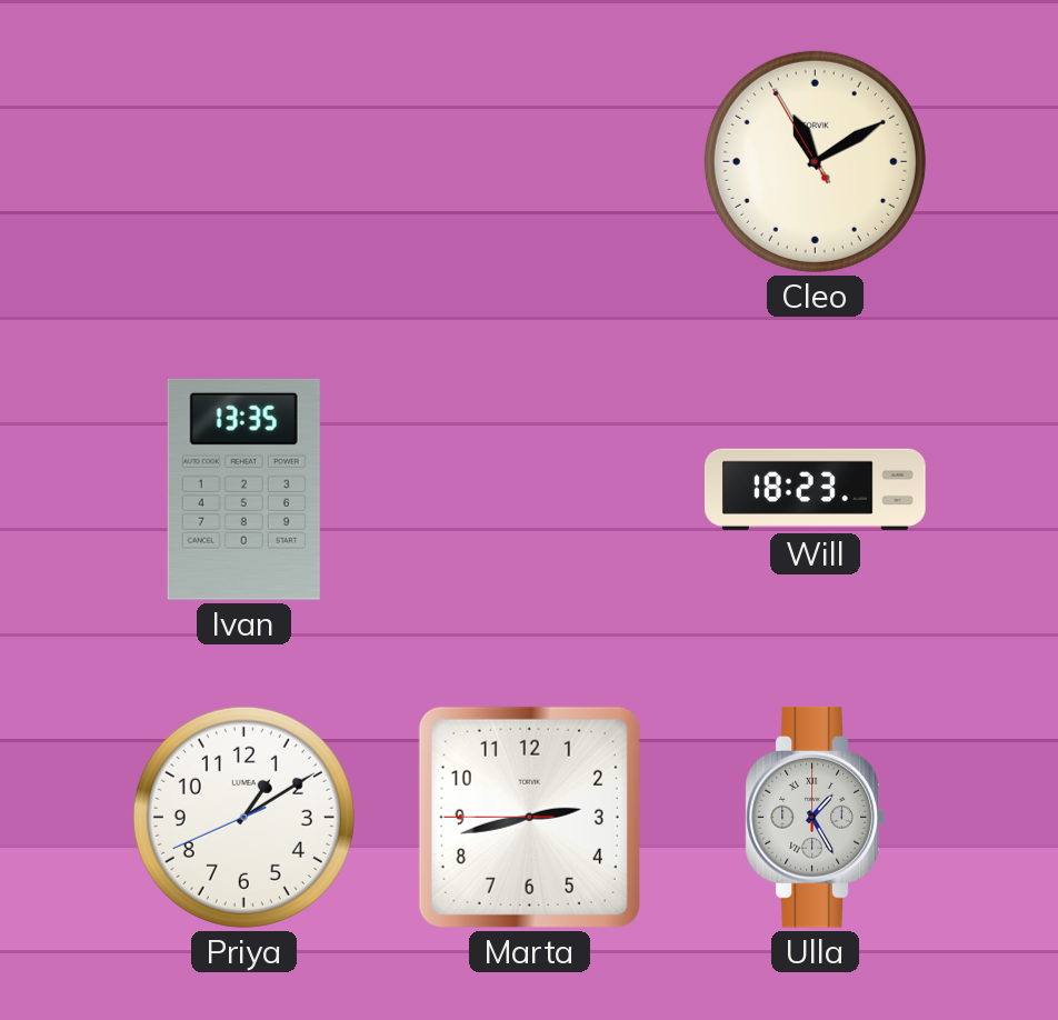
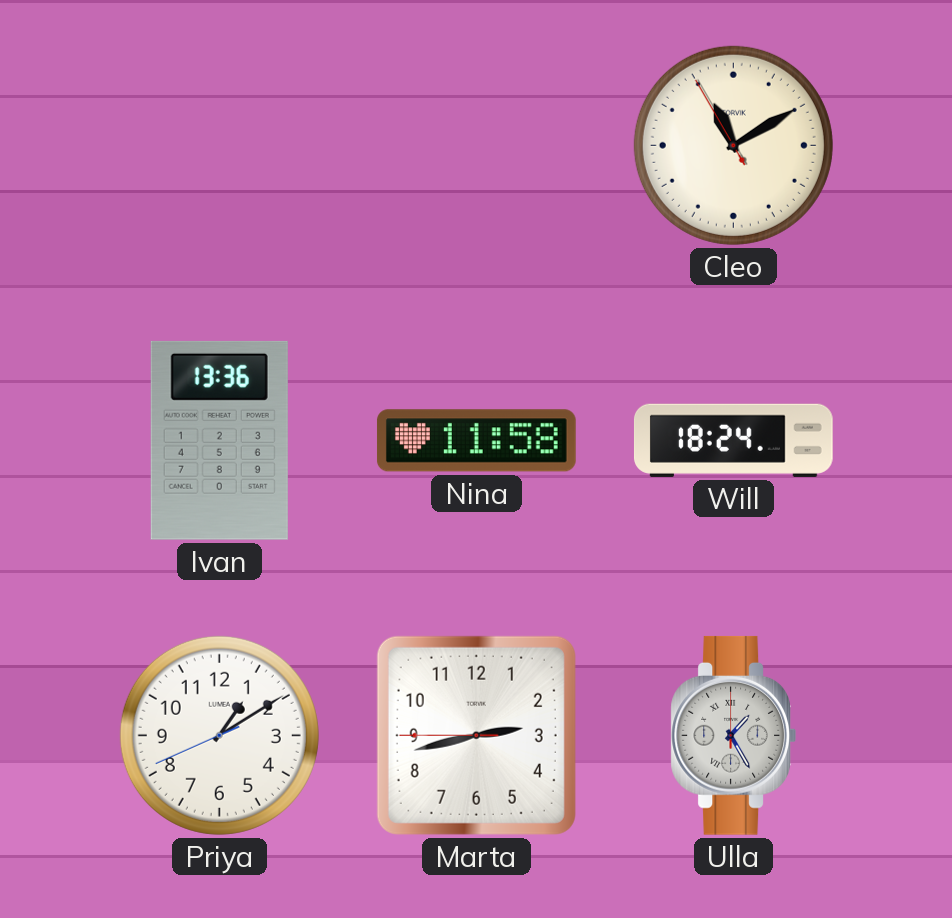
Ivan: 13:35 -> 13:36
Nina: none -> 11:58
Will: 18:23 -> 18:24
